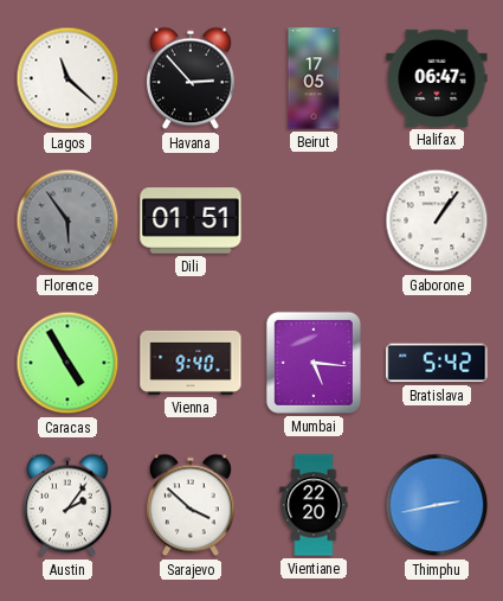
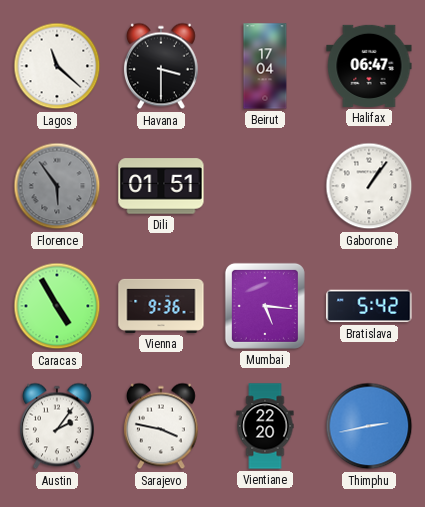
Havana: 2:53 -> 3:30
Beirut: 17:05 -> 17:04
Vienna: 9:40 -> 9:36
Sarajevo: 3:52 -> 3:47
